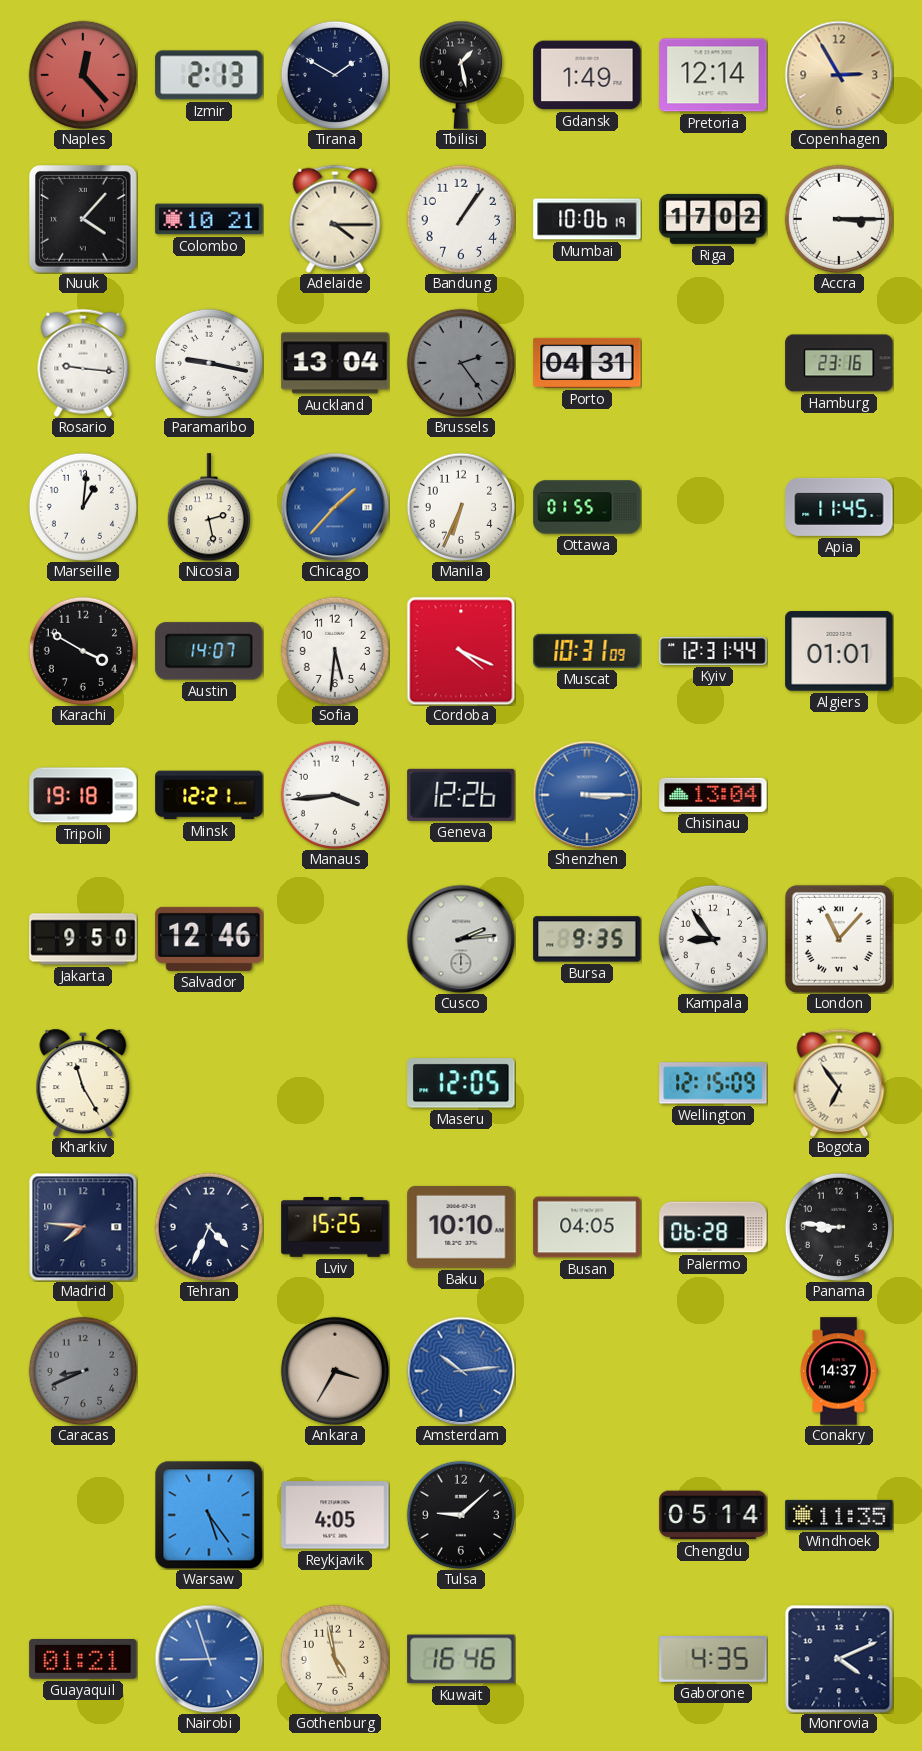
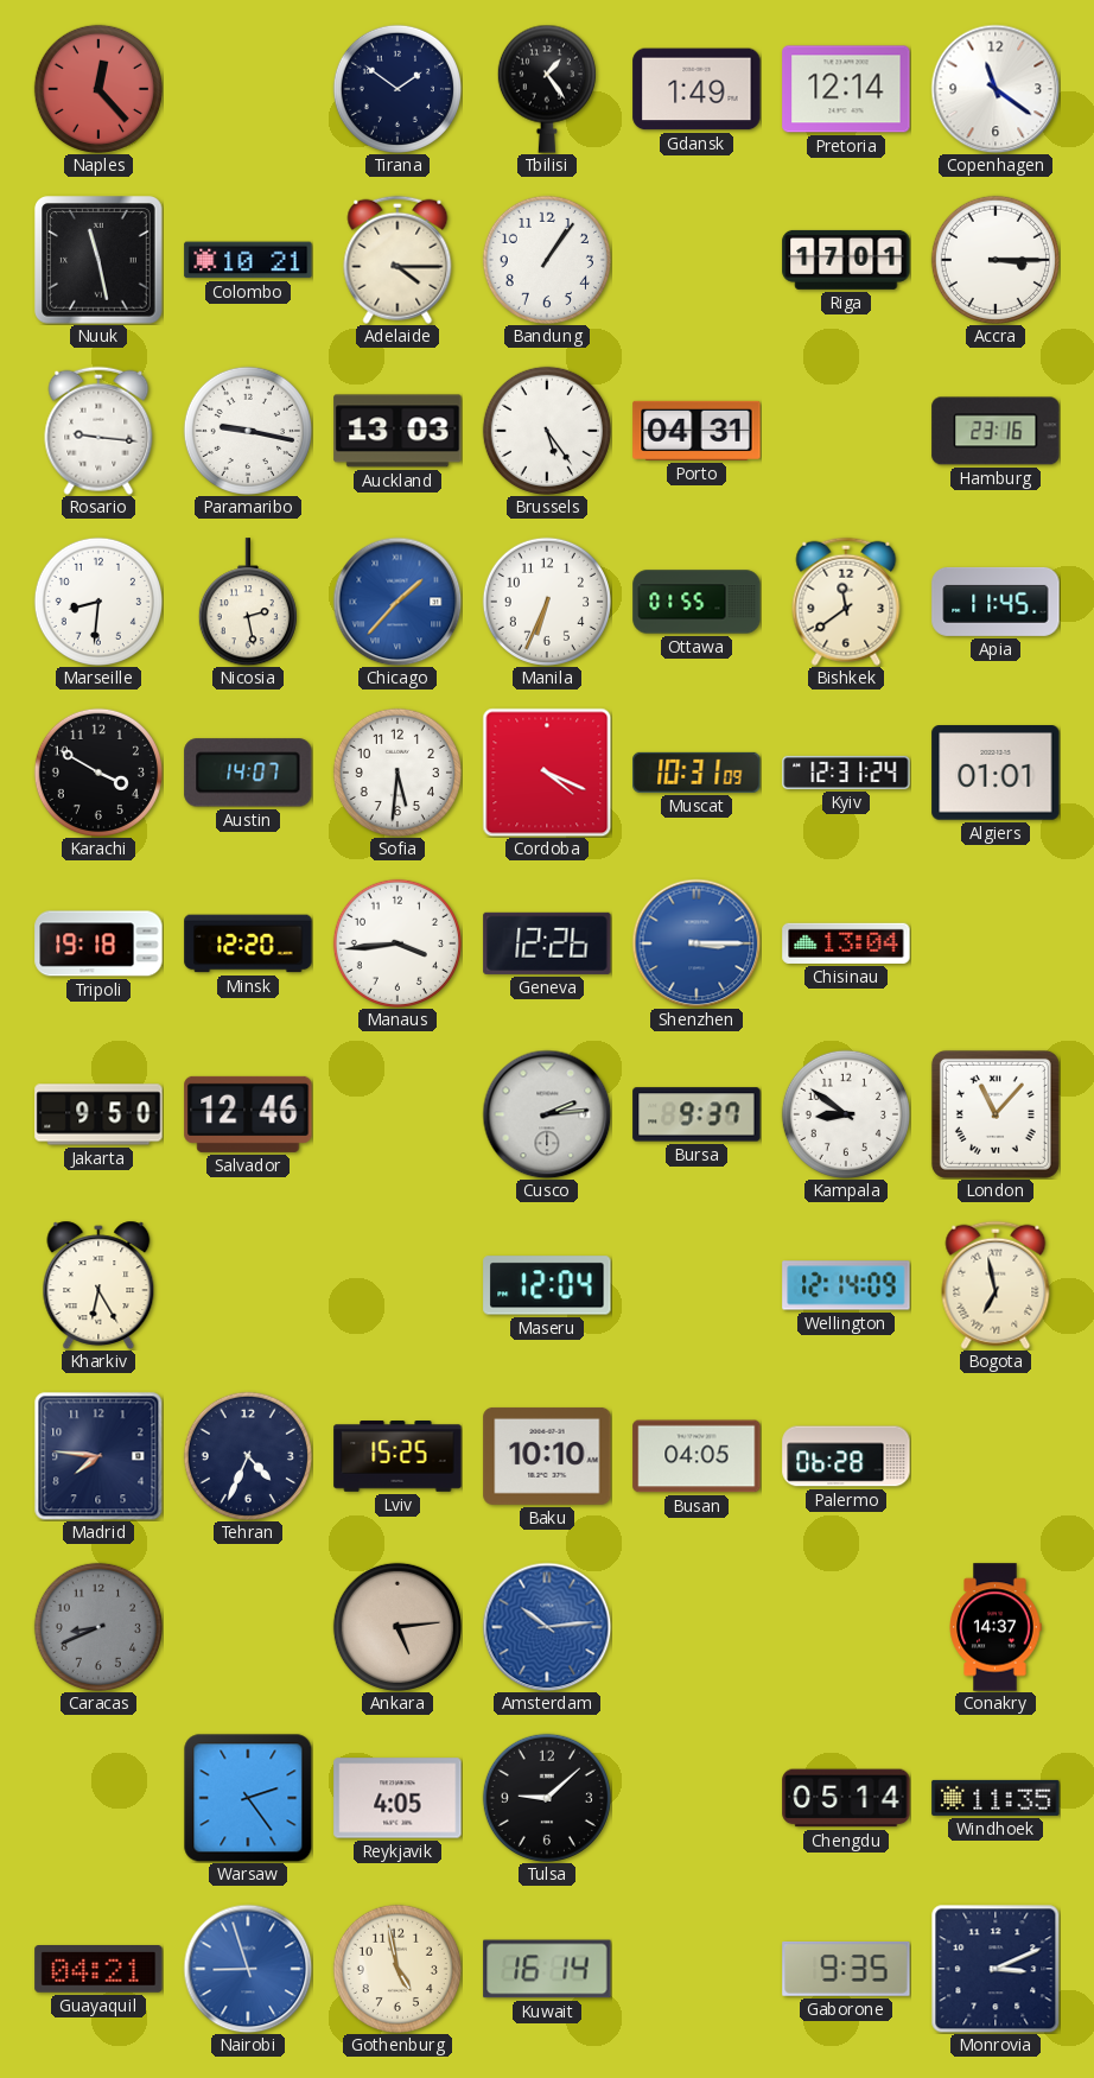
Izmir: 2:13 -> none
Tirana: 1:50 -> 1:51
Tbilisi: 1:28 -> 1:24
Copenhagen: 2:55 -> 11:21
Copenhagen dial: champagne -> white
Nuuk: 4:07 -> 11:28
Mumbai: 10:06 -> none
Riga: 17:02 -> 17:01
Auckland: 13:04 -> 13:03
Brussels: 2:24 -> 5:24
Brussels dial: grey -> white
Marseille: 1:01 -> 8:31
Bishkek: none -> 11:39
Kyiv: 12:31:44 -> 12:31:24
Minsk: 12:21 -> 12:20
Bursa: 9:35 -> 9:37
Kampala: 8:54 -> 8:51
Kharkiv: 11:25 -> 6:25
Maseru: 12:05 -> 12:04
Wellington: 12:15 -> 12:14
Bogota: 6:54 -> 6:58
Panama: 8:46 -> none
Ankara: 3:35 -> 5:14
Warsaw: 5:24 -> 2:24
Guayaquil: 01:21 -> 04:21
Kuwait: 16:46 -> 16:14
Gaborone: 4:35 -> 9:35
Monrovia: 4:11 -> 3:11
